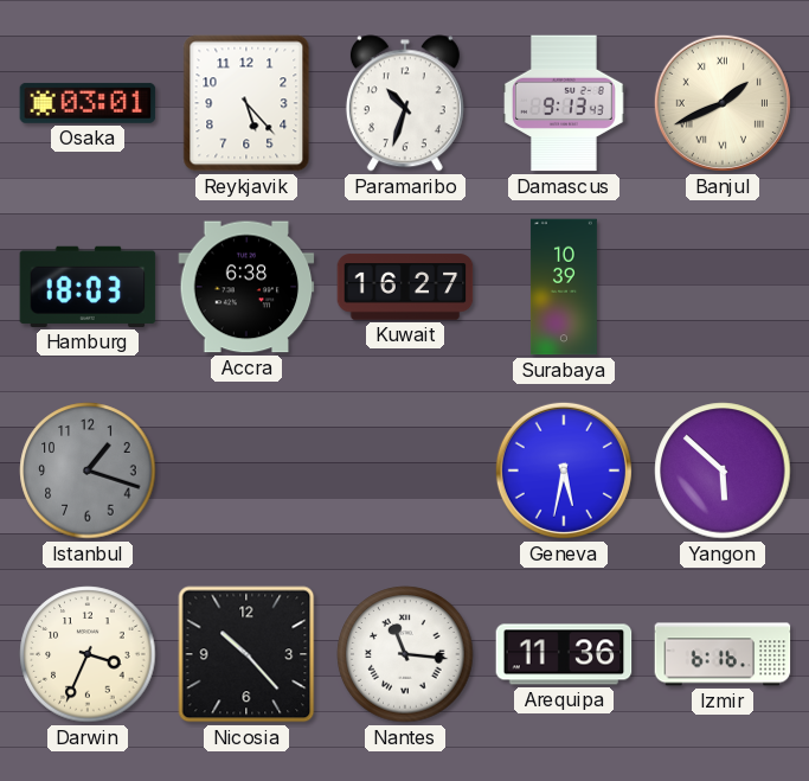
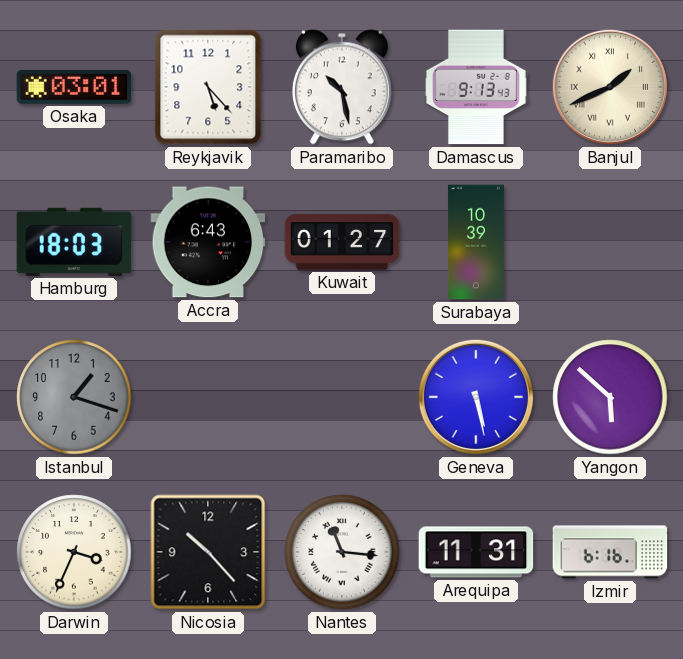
Paramaribo: 10:33 -> 10:28
Accra: 6:38 -> 6:43
Kuwait: 16:27 -> 01:27
Geneva: 5:32 -> 5:28
Arequipa: 11:36 -> 11:31
